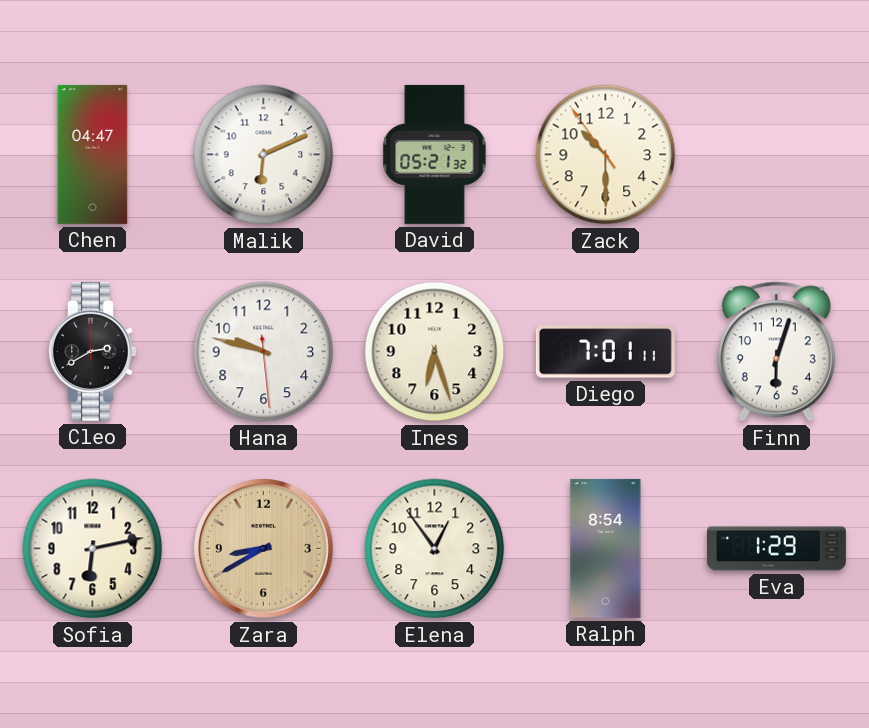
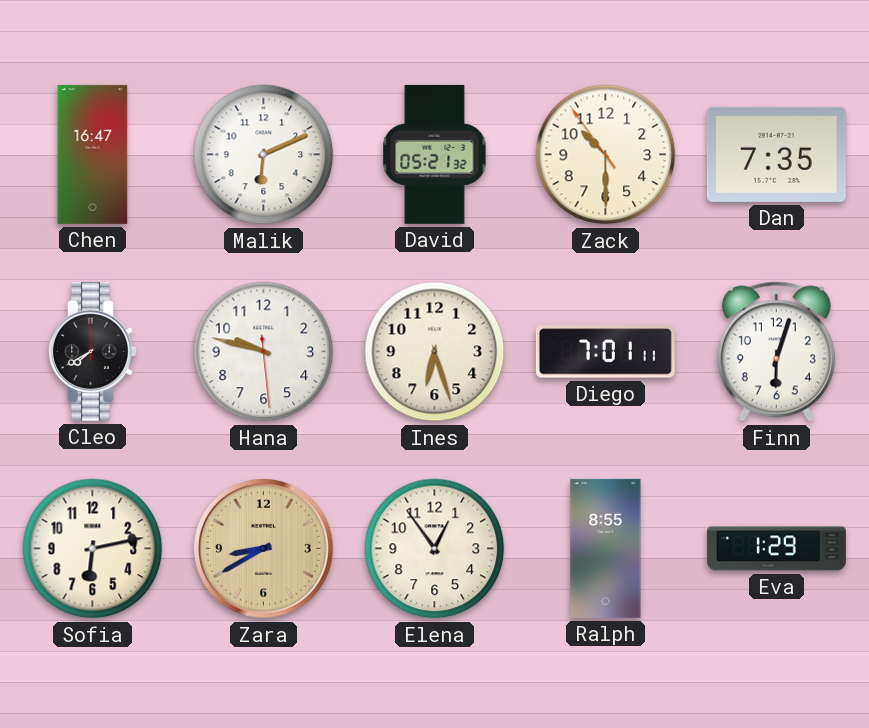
Chen: 04:47 -> 16:47
Dan: none -> 7:35
Cleo: 2:40 -> 7:40
Ralph: 8:54 -> 8:55
